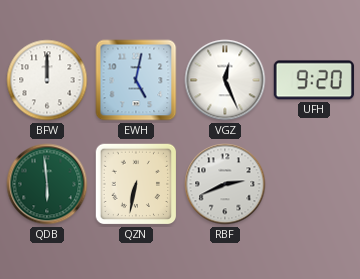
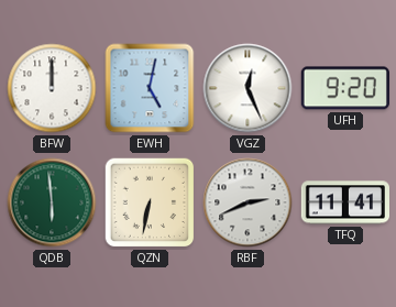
TFQ: none -> 11:41
